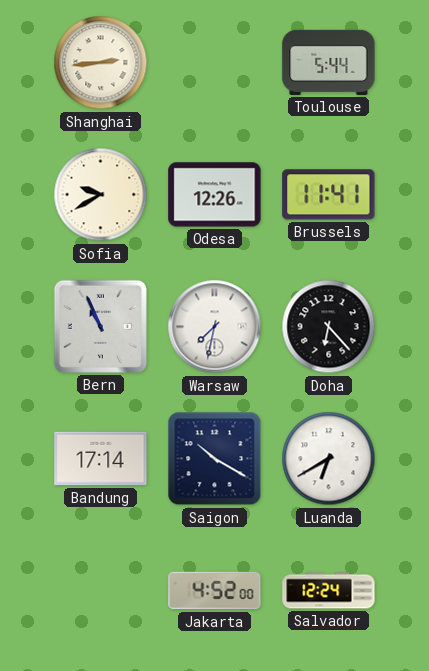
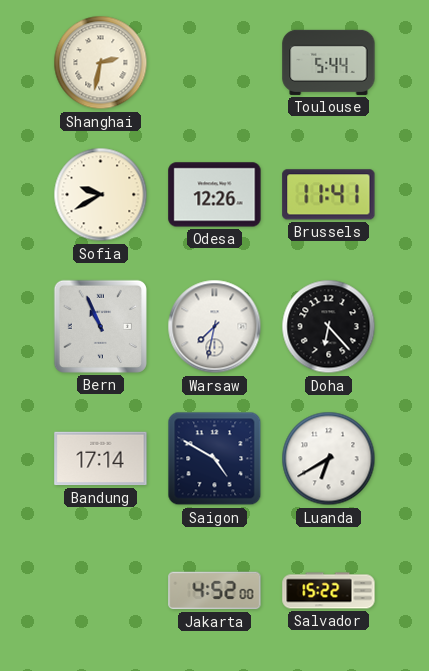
Shanghai: 2:44 -> 2:32
Saigon: 10:20 -> 4:50
Salvador: 12:24 -> 15:22
